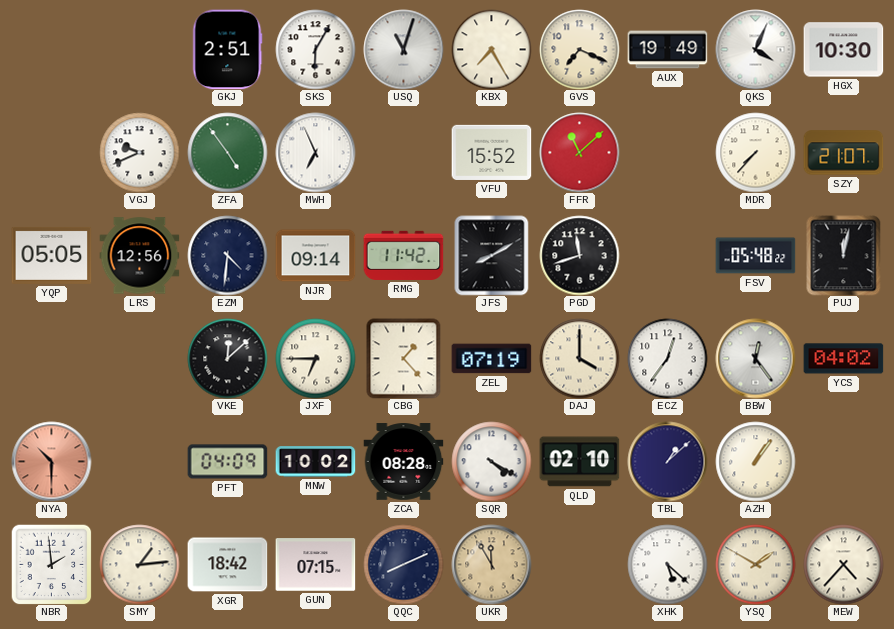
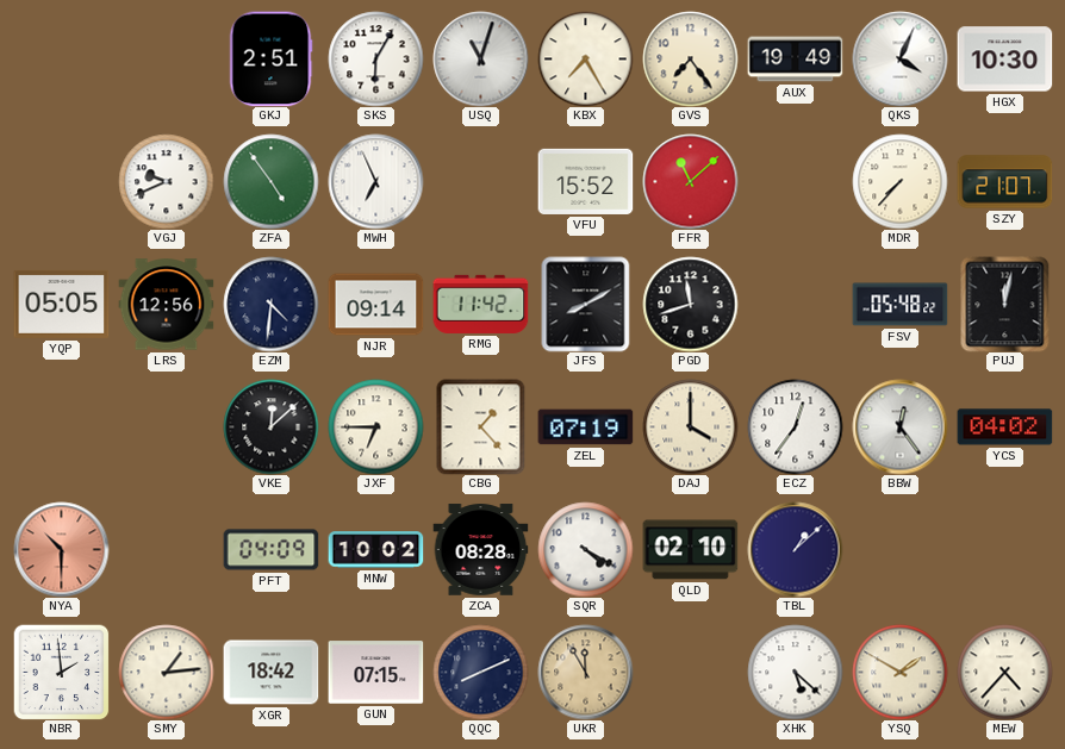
GVS: 7:19 -> 7:24
AZH: 1:06 -> none
